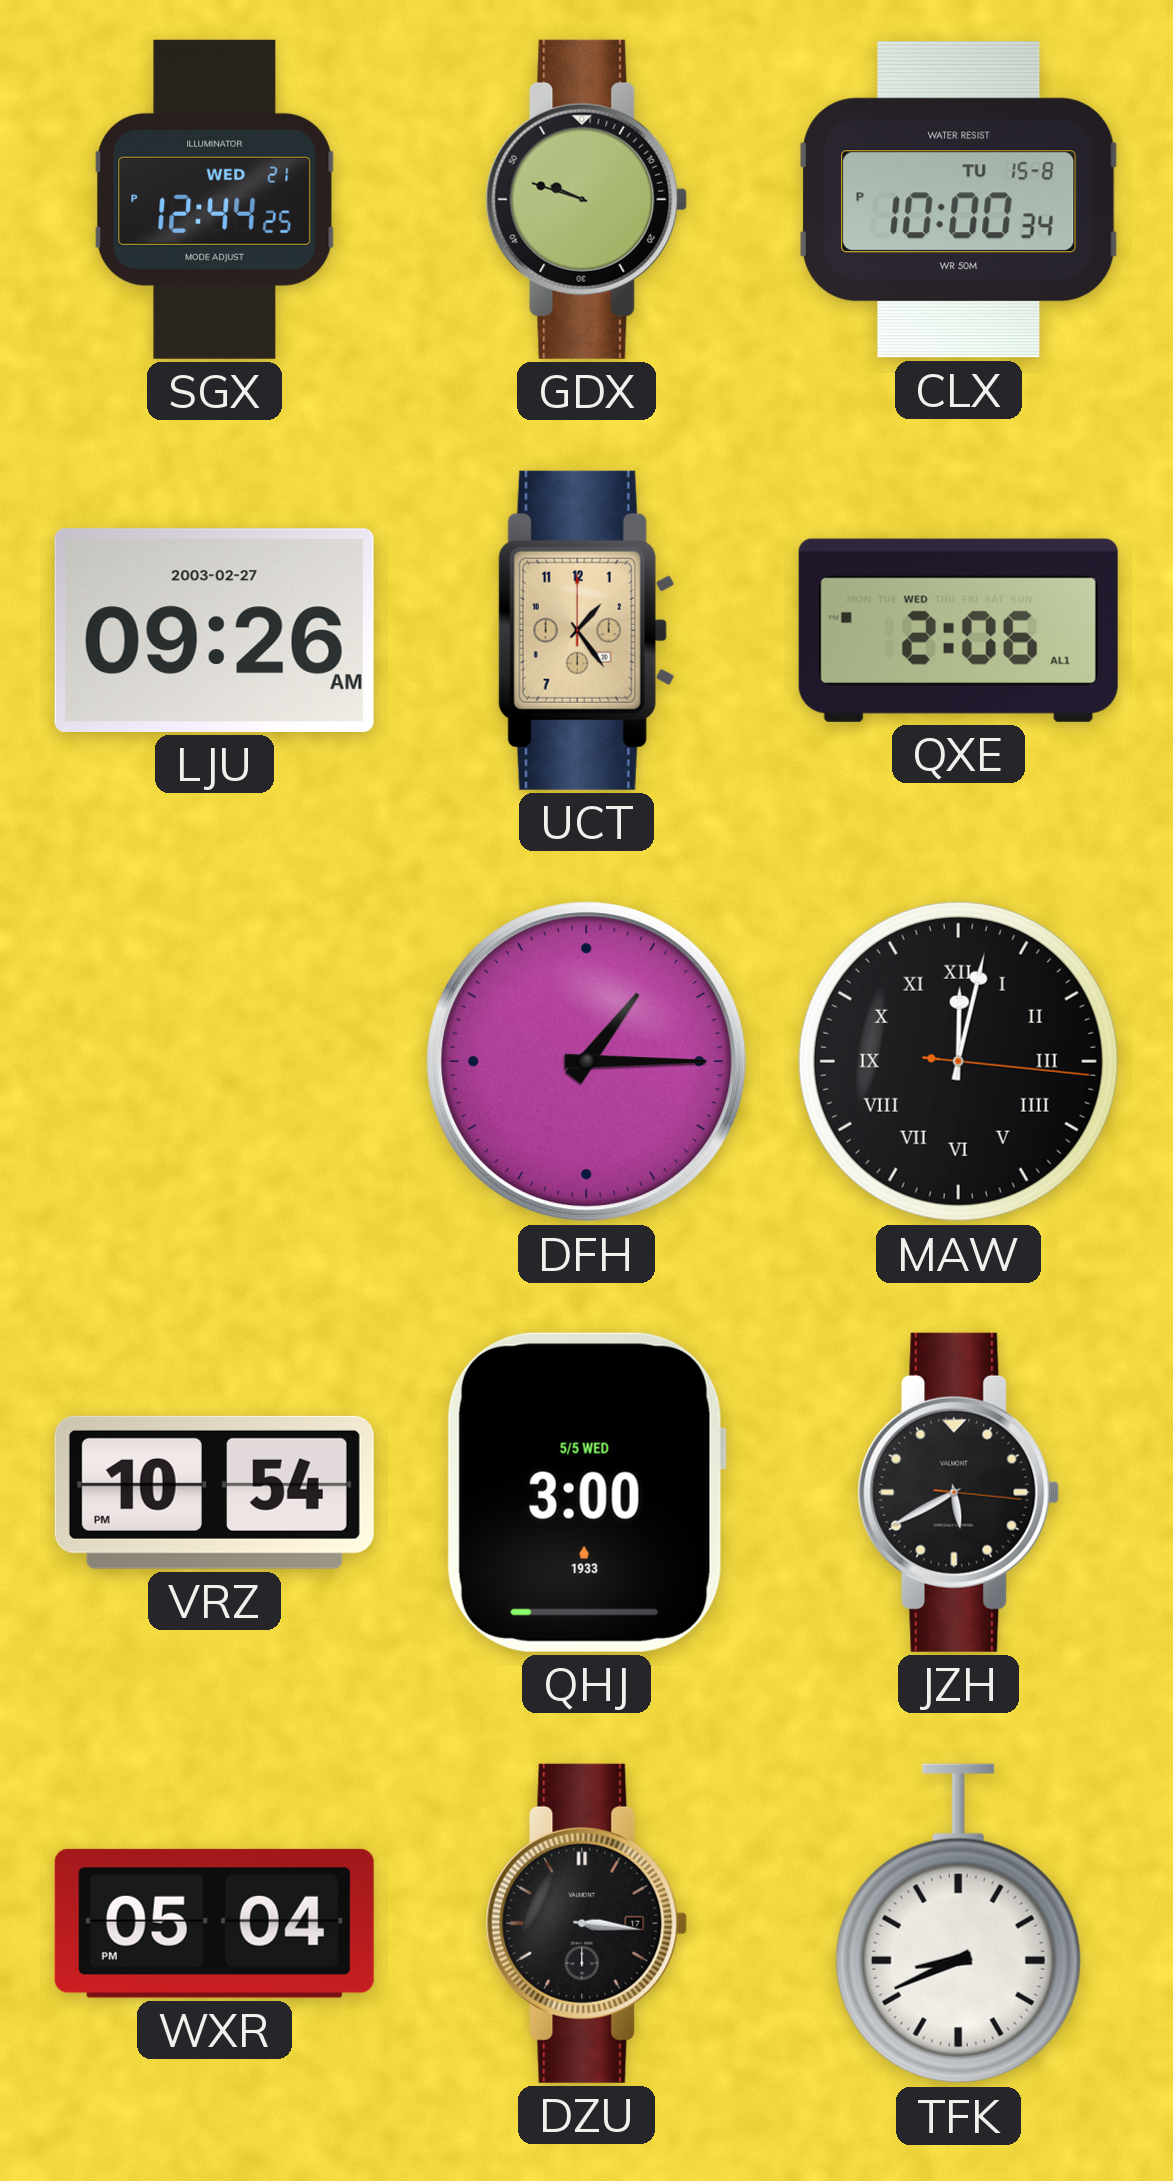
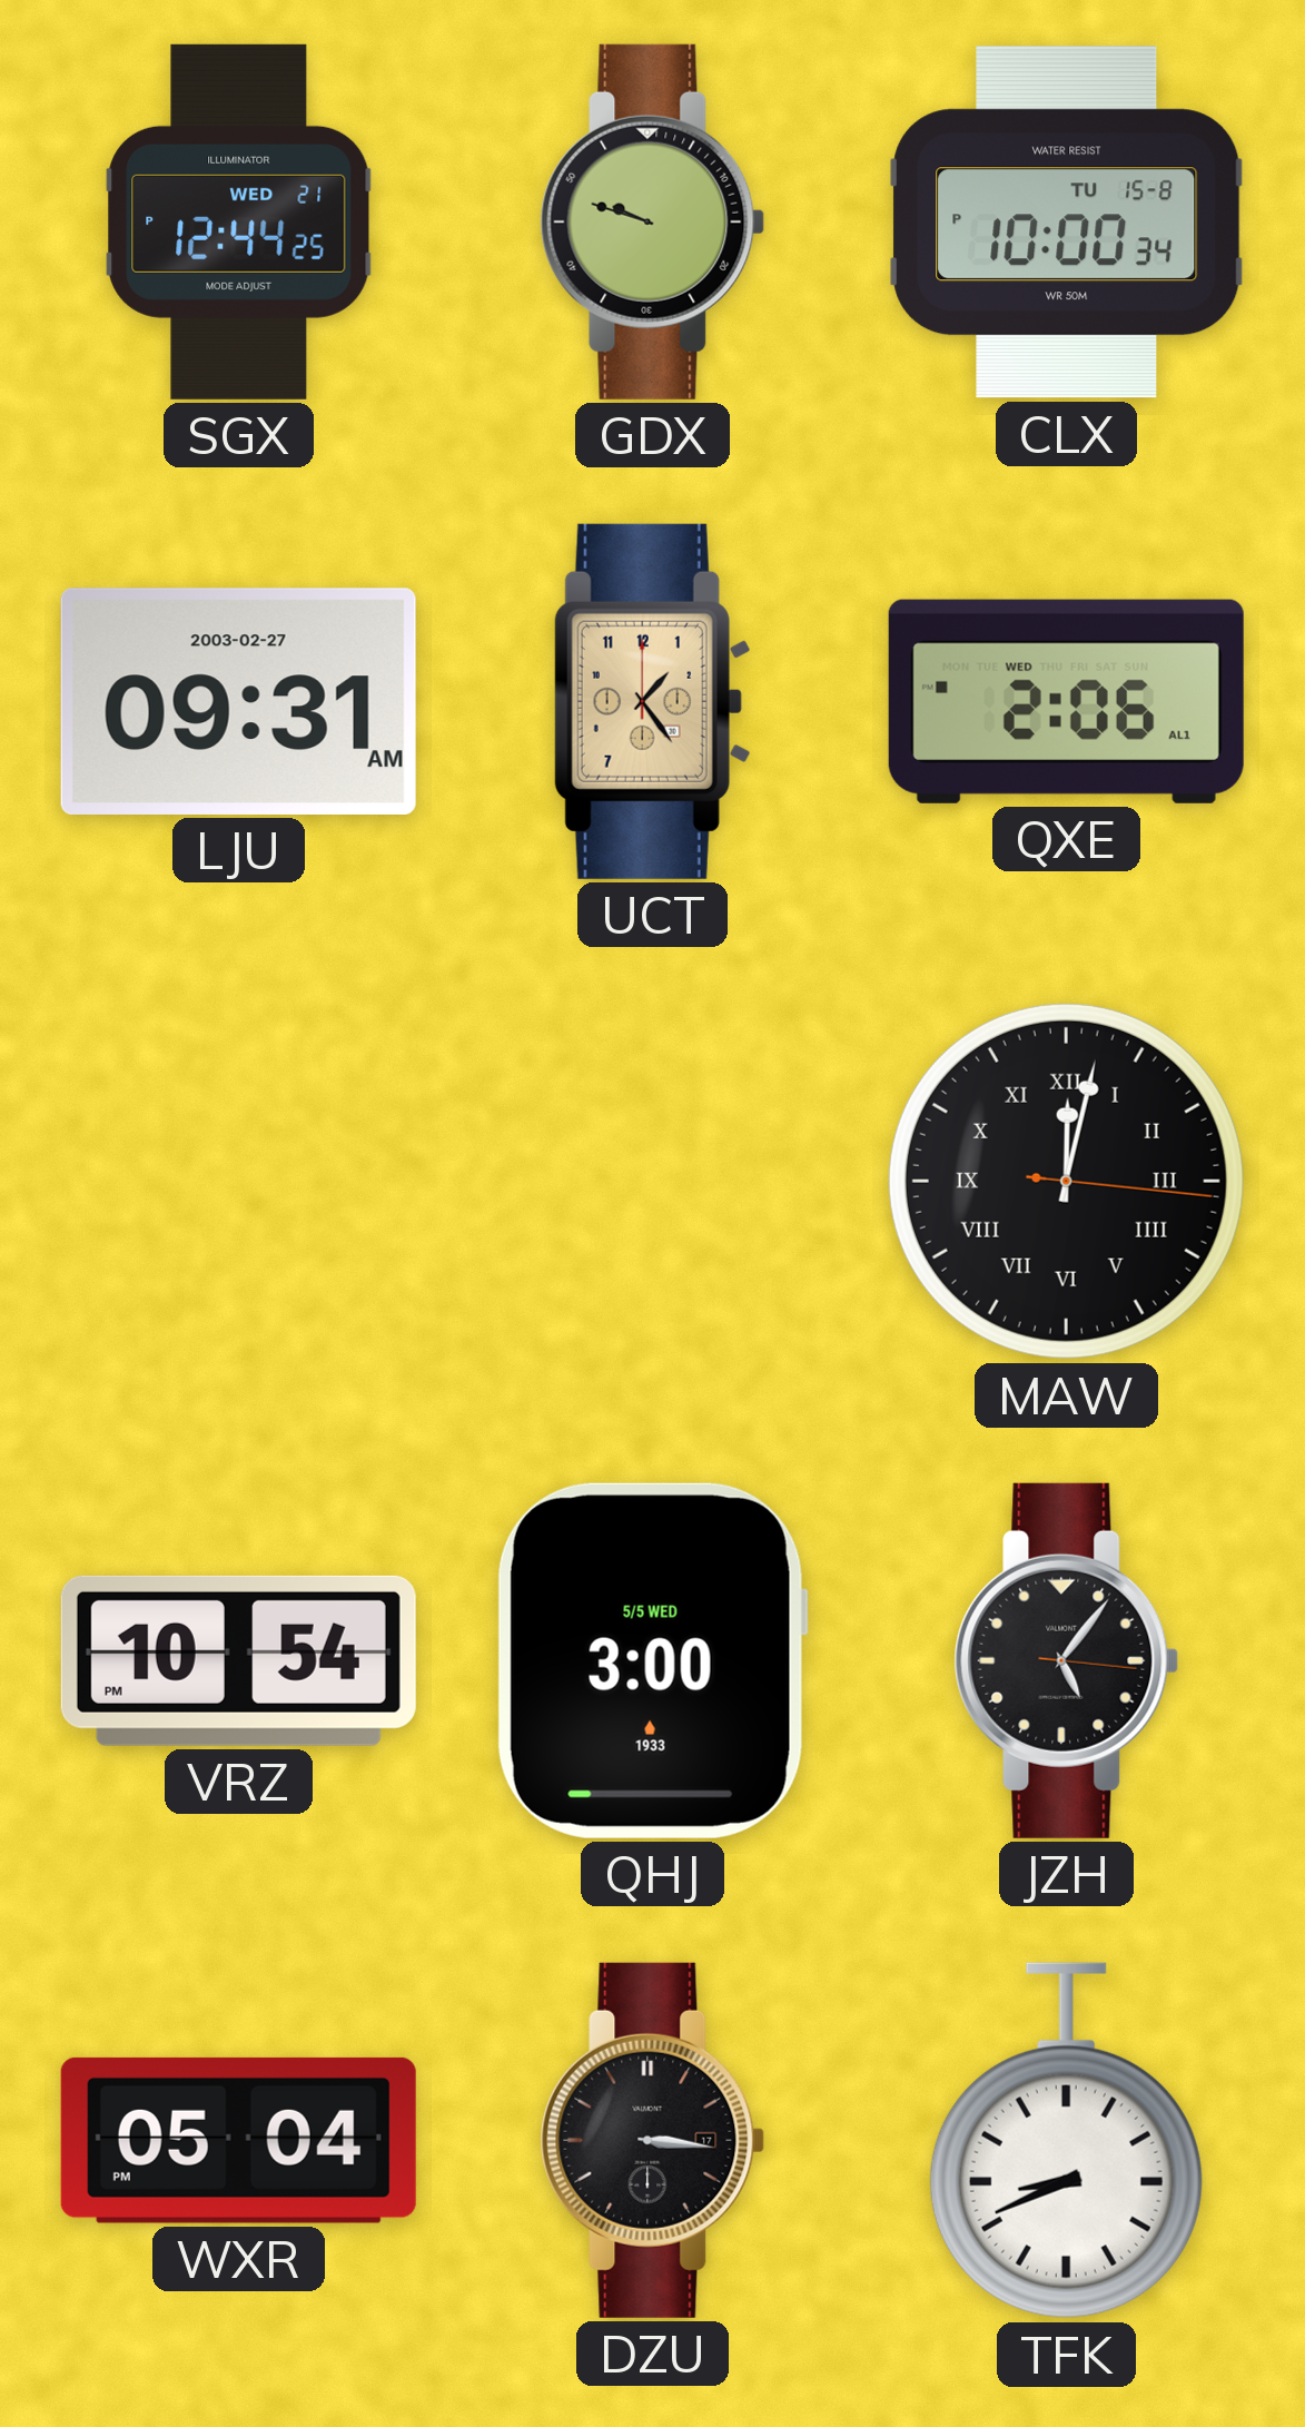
LJU: 09:26 -> 09:31
DFH: 1:15 -> none
JZH: 5:40 -> 5:06
